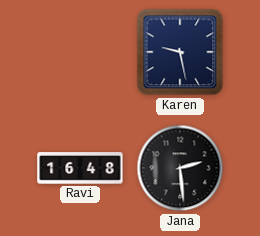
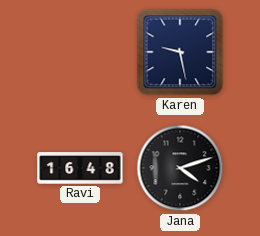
Jana: 2:29 -> 4:12
